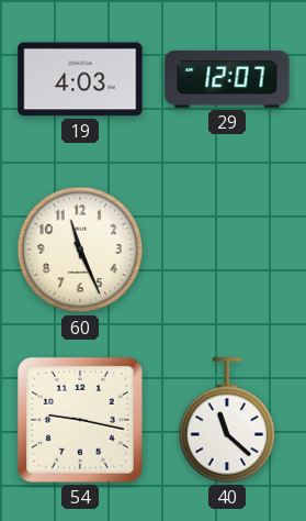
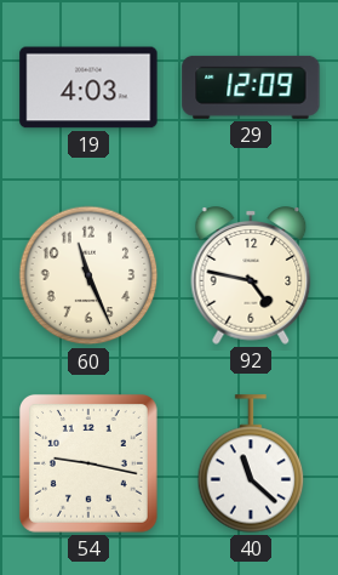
29: 12:07 -> 12:09
92: none -> 4:47
